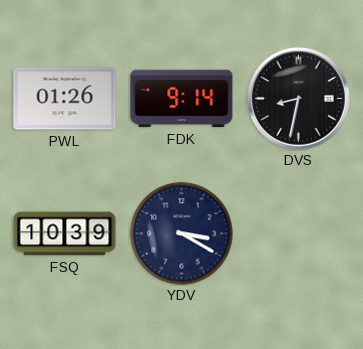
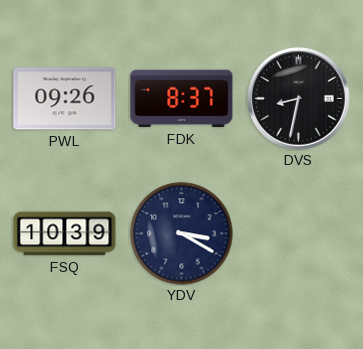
PWL: 01:26 -> 09:26
FDK: 9:14 -> 8:37
